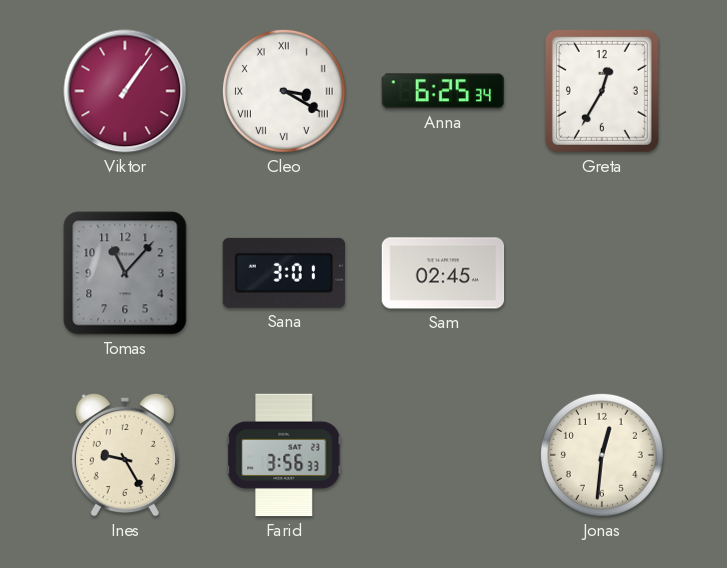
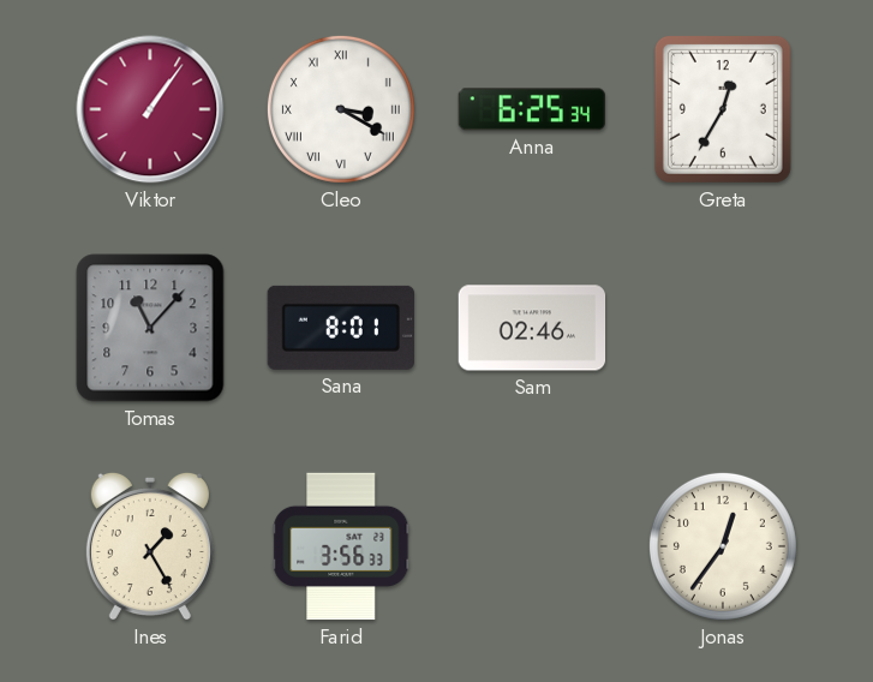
Sana: 3:01 -> 8:01
Sam: 02:45 -> 02:46
Ines: 9:25 -> 1:25
Jonas: 12:31 -> 12:36
